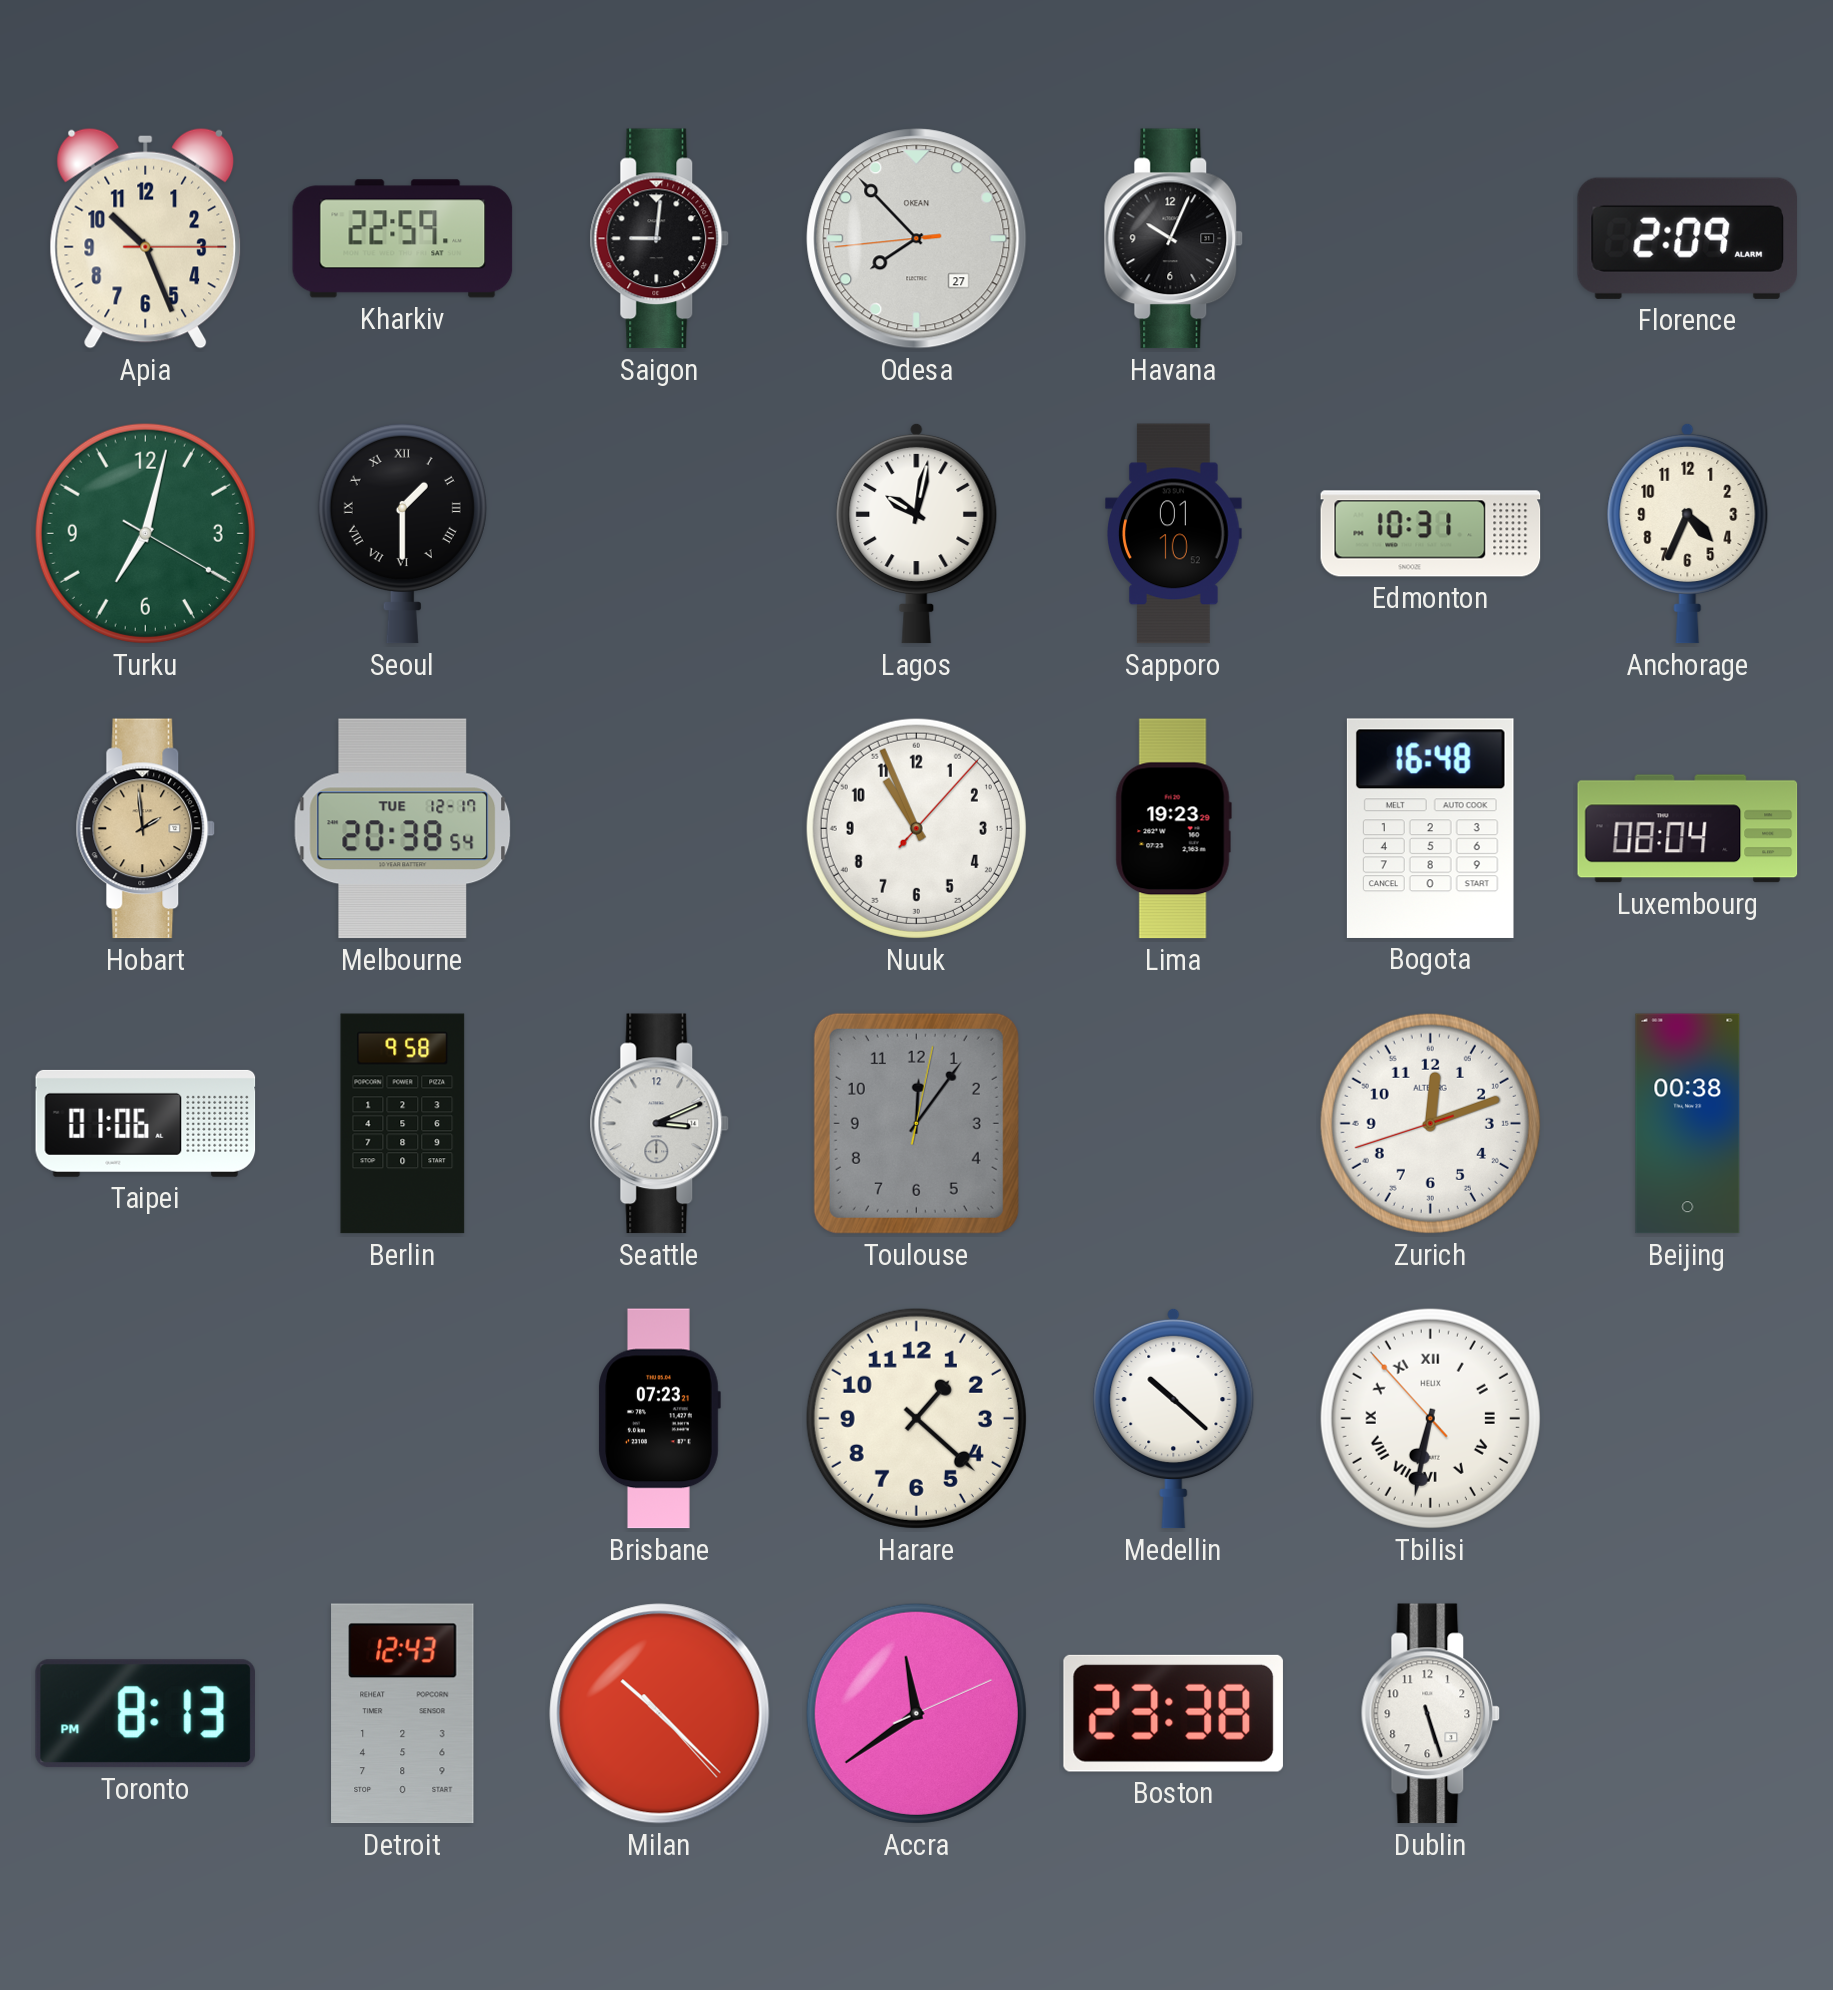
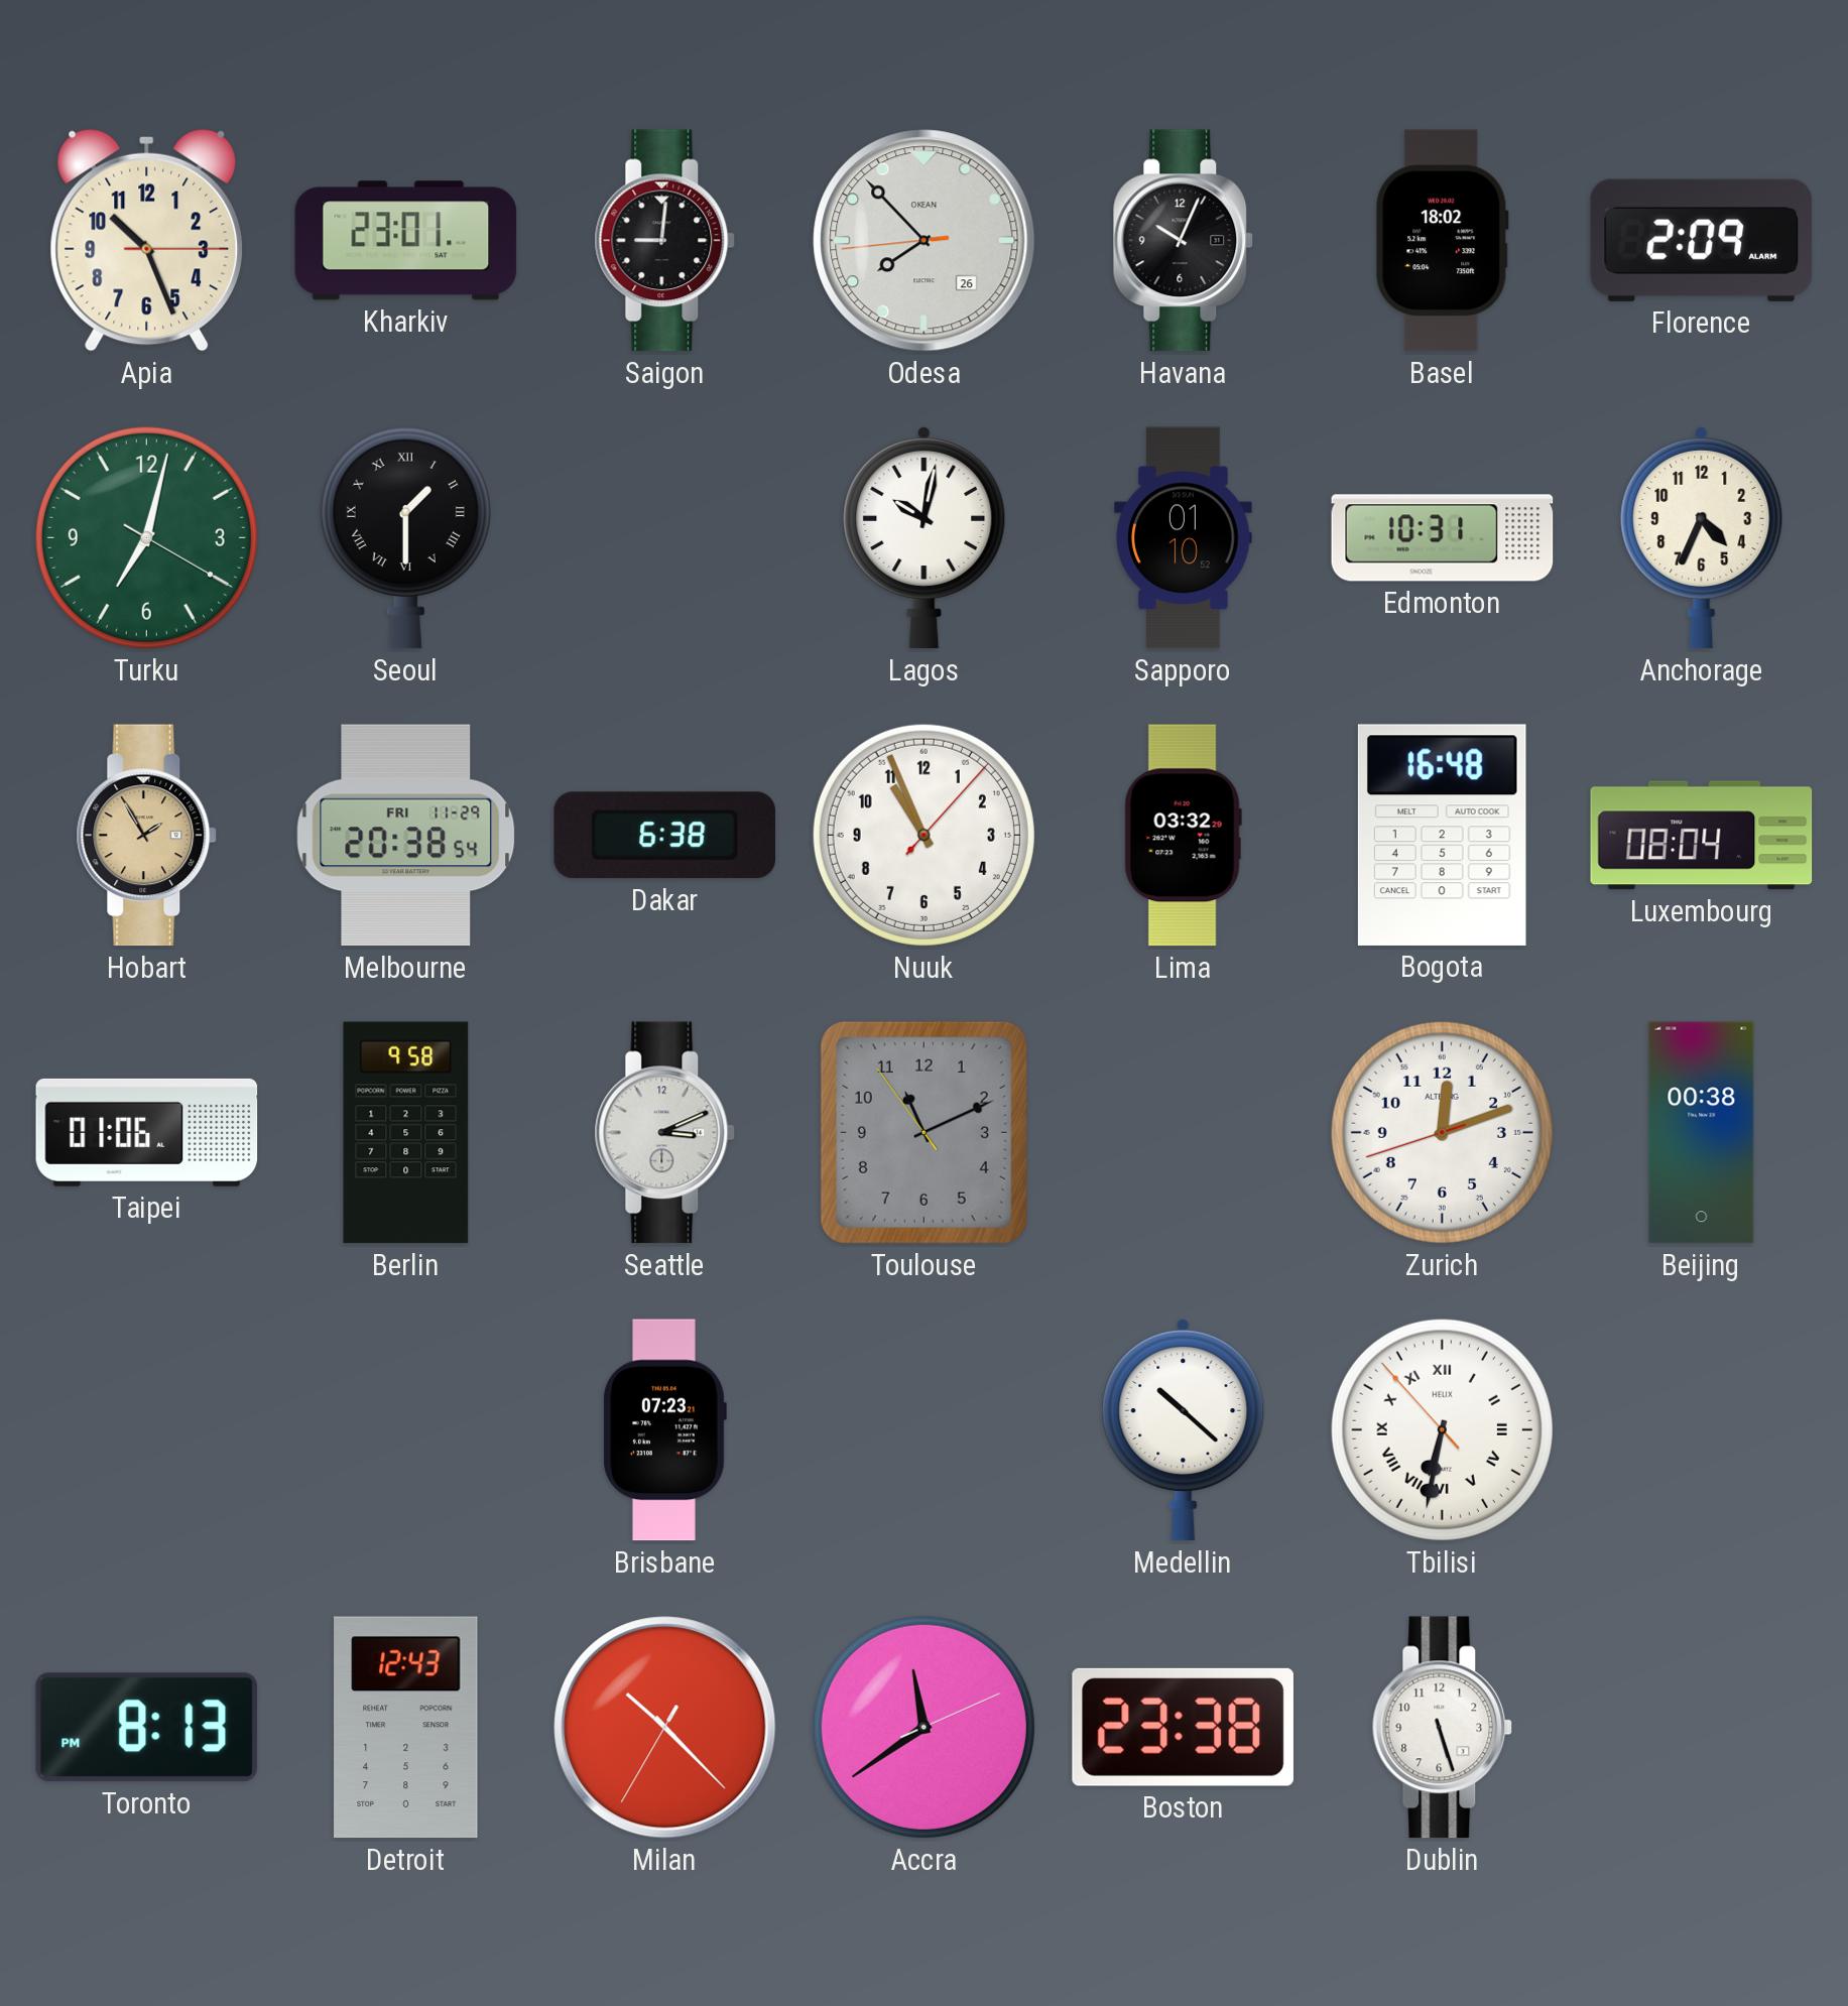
Kharkiv: 22:59 -> 23:01
Odesa date: 27 -> 26
Basel: none -> 18:02
Hobart: 1:59 -> 1:55
Melbourne date: TUE 12-17 -> FRI 11-29
Dakar: none -> 6:38
Lima: 19:23 -> 03:32
Toulouse: 12:06 -> 11:10
Harare: 1:22 -> none
Milan: 10:22:23 -> 10:22:35
